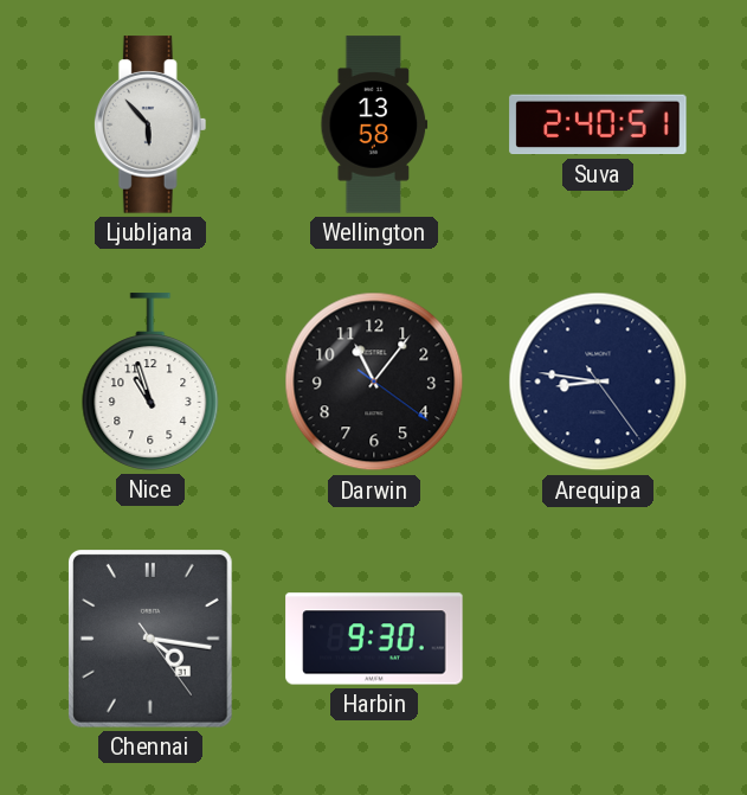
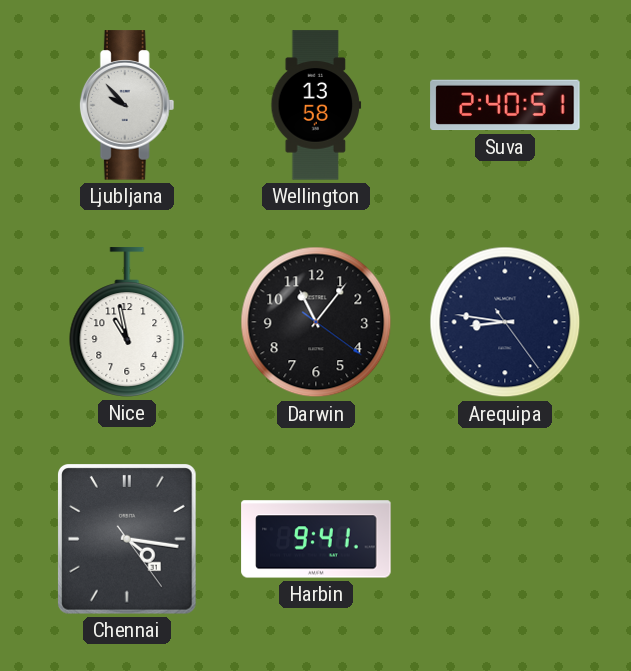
Ljubljana: 5:53 -> 9:53
Nice: 10:57 -> 10:58
Harbin: 9:30 -> 9:41
